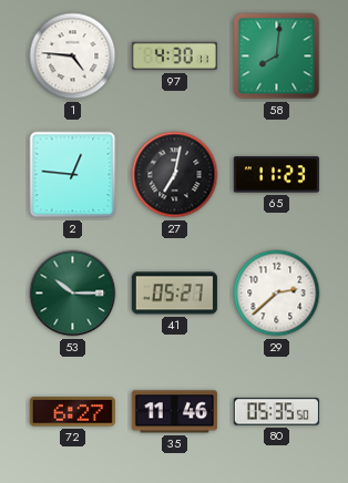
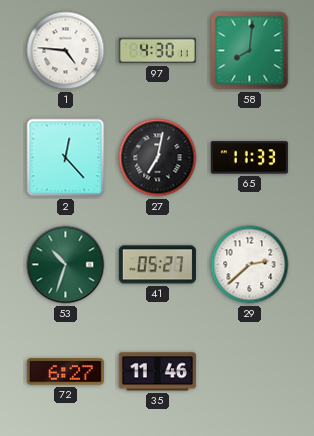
2: 12:46 -> 12:23
65: 11:23 -> 11:33
53: 10:15 -> 10:33
80: 05:35 -> none
